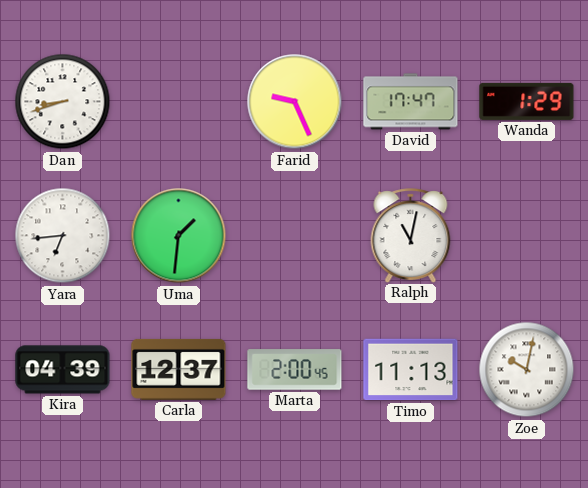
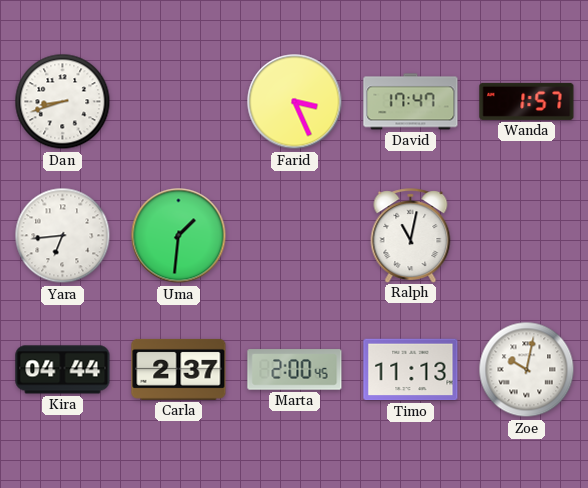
Farid: 9:26 -> 3:26
Wanda: 1:29 -> 1:57
Kira: 04:39 -> 04:44
Carla: 12:37 -> 2:37
